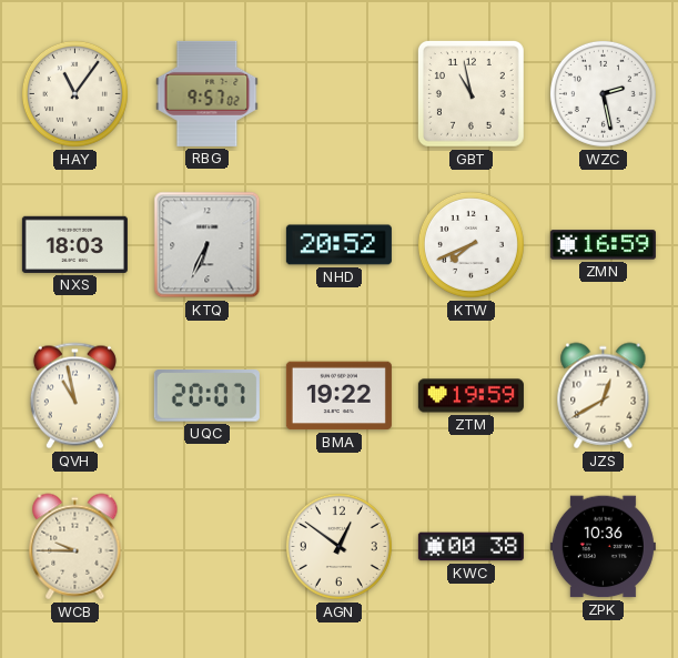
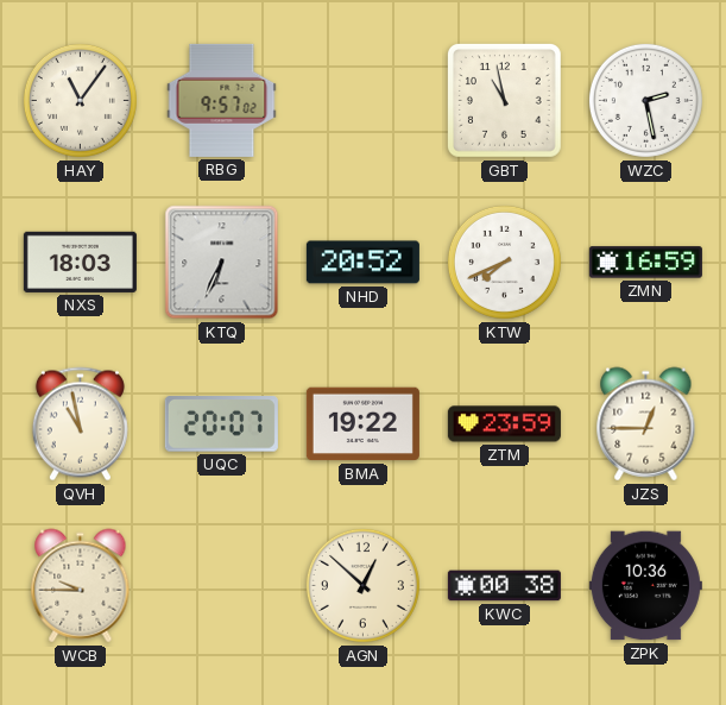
ZTM: 19:59 -> 23:59
JZS: 12:40 -> 12:45
AGN: 12:51 -> 12:52
